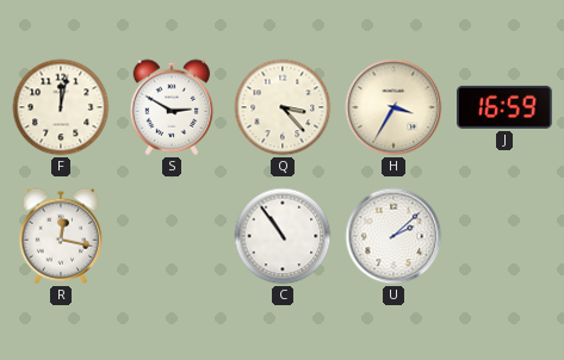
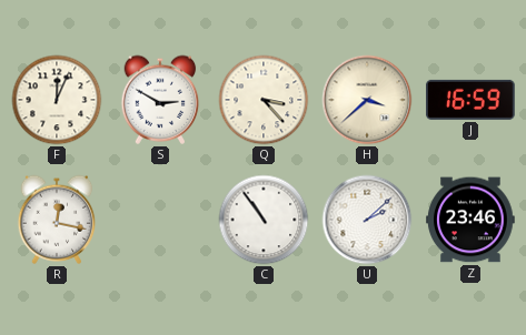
F: 12:02 -> 12:04
H: 3:35 -> 3:38
Z: none -> 23:46
